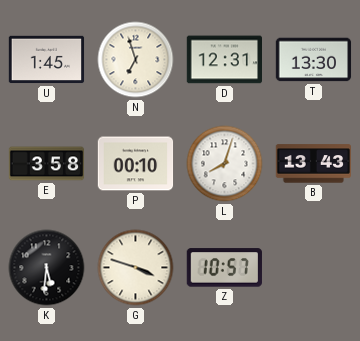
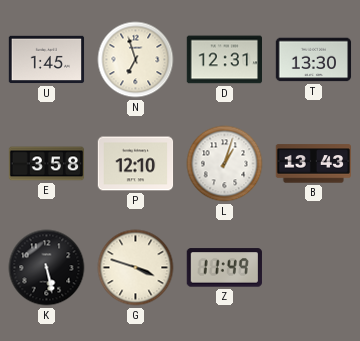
P: 00:10 -> 12:10
L: 8:03 -> 1:03
K: 5:31 -> 5:28
Z: 10:57 -> 11:49
